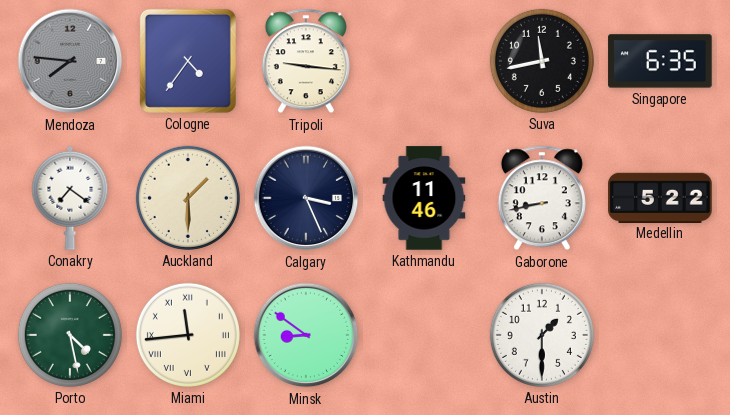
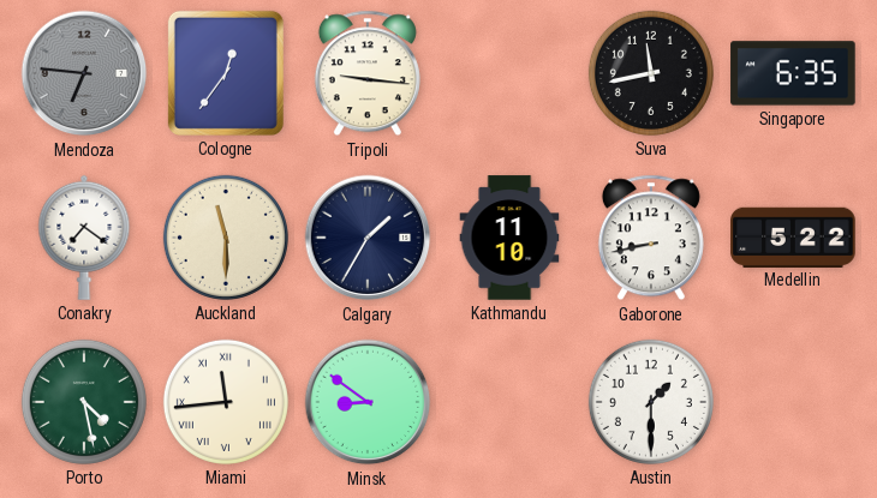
Mendoza: 7:46 -> 6:46
Cologne: 4:36 -> 12:36
Auckland: 1:30 -> 11:30
Calgary: 3:26 -> 1:35
Kathmandu: 11:46 -> 11:10
